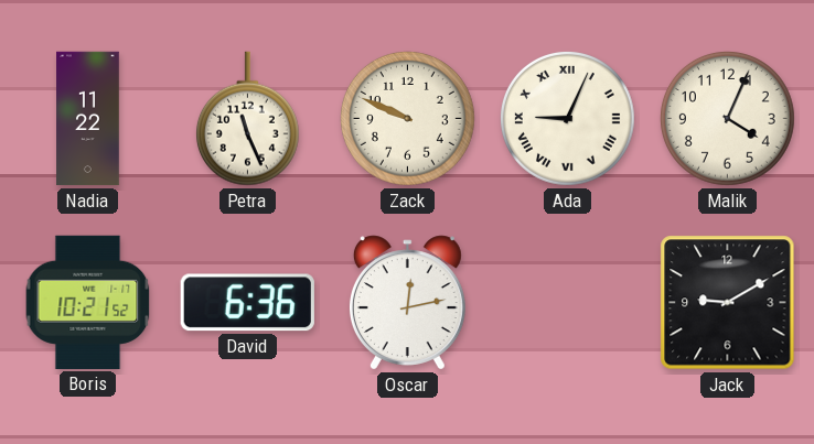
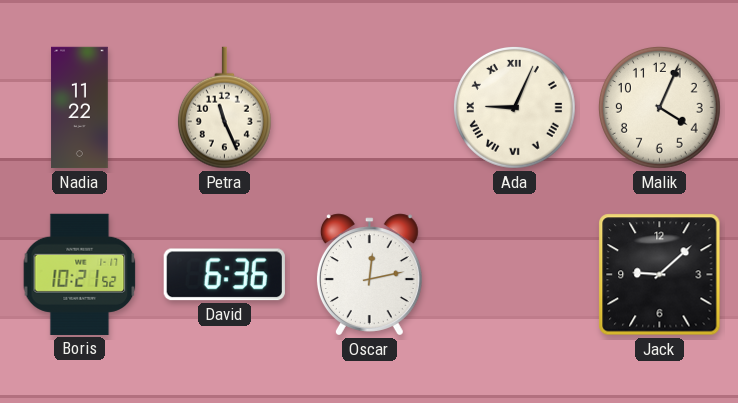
Zack: 9:49 -> none
Jack: 9:10 -> 9:08
